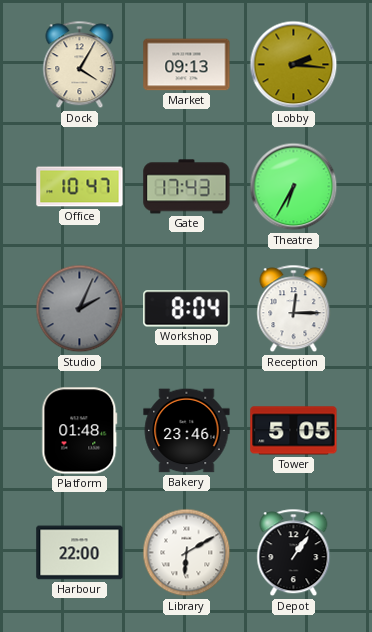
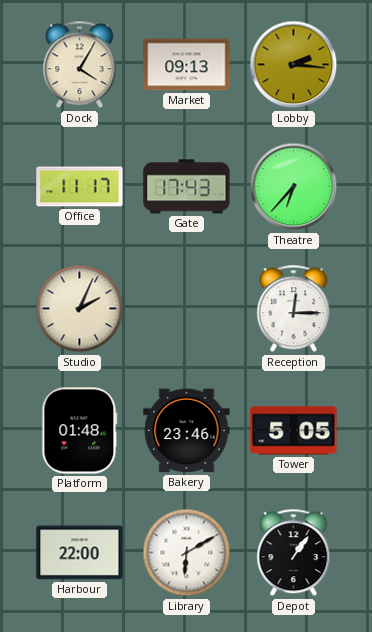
Office: 10:47 -> 11:17
Theatre: 6:35 -> 6:37
Studio dial: grey -> cream
Workshop: 8:04 -> none
